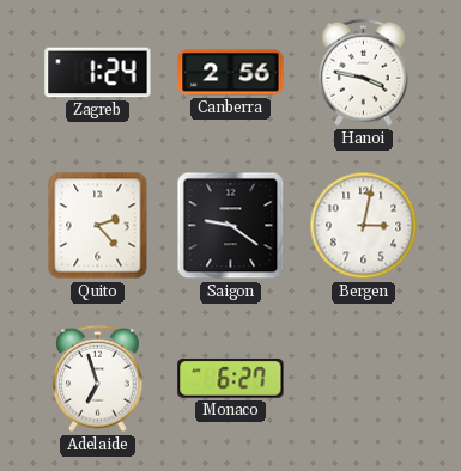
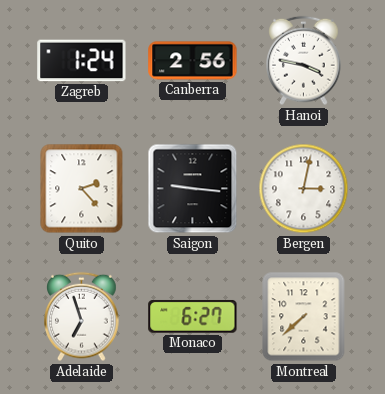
Saigon: 9:21 -> 9:16
Montreal: none -> 7:38
